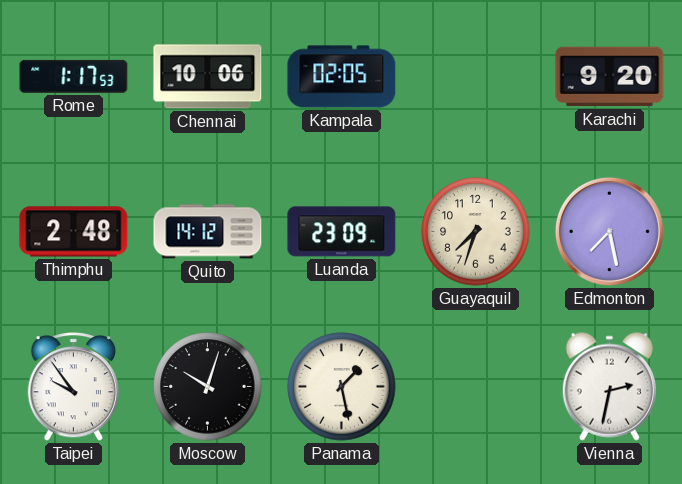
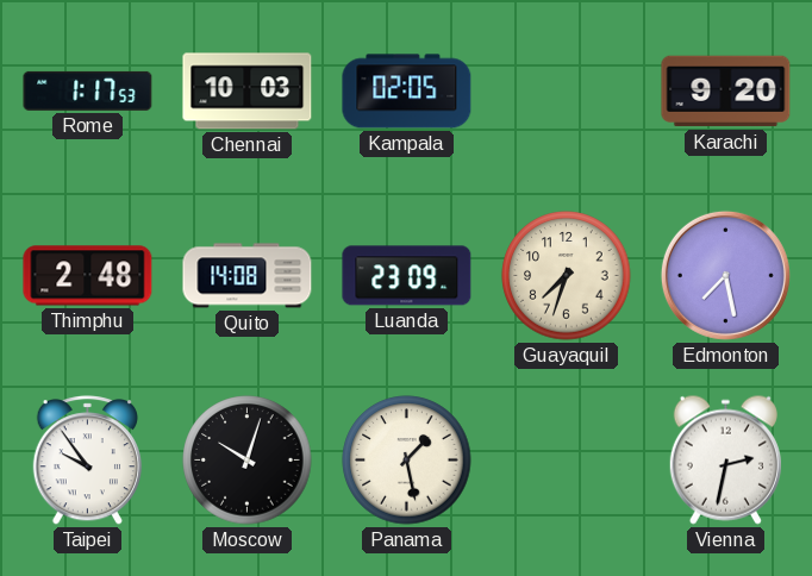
Chennai: 10:06 -> 10:03
Quito: 14:12 -> 14:08
